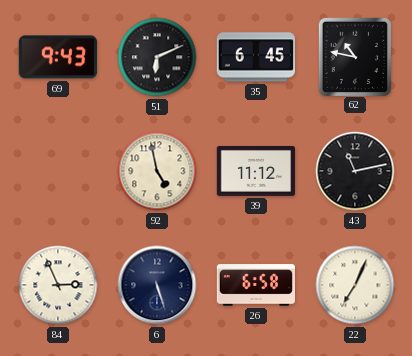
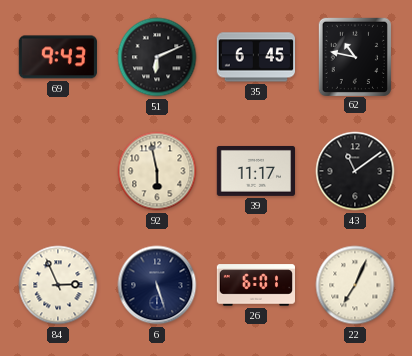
92: 4:58 -> 5:58
39: 11:12 -> 11:17
43: 11:13 -> 11:09
26: 6:58 -> 6:01
